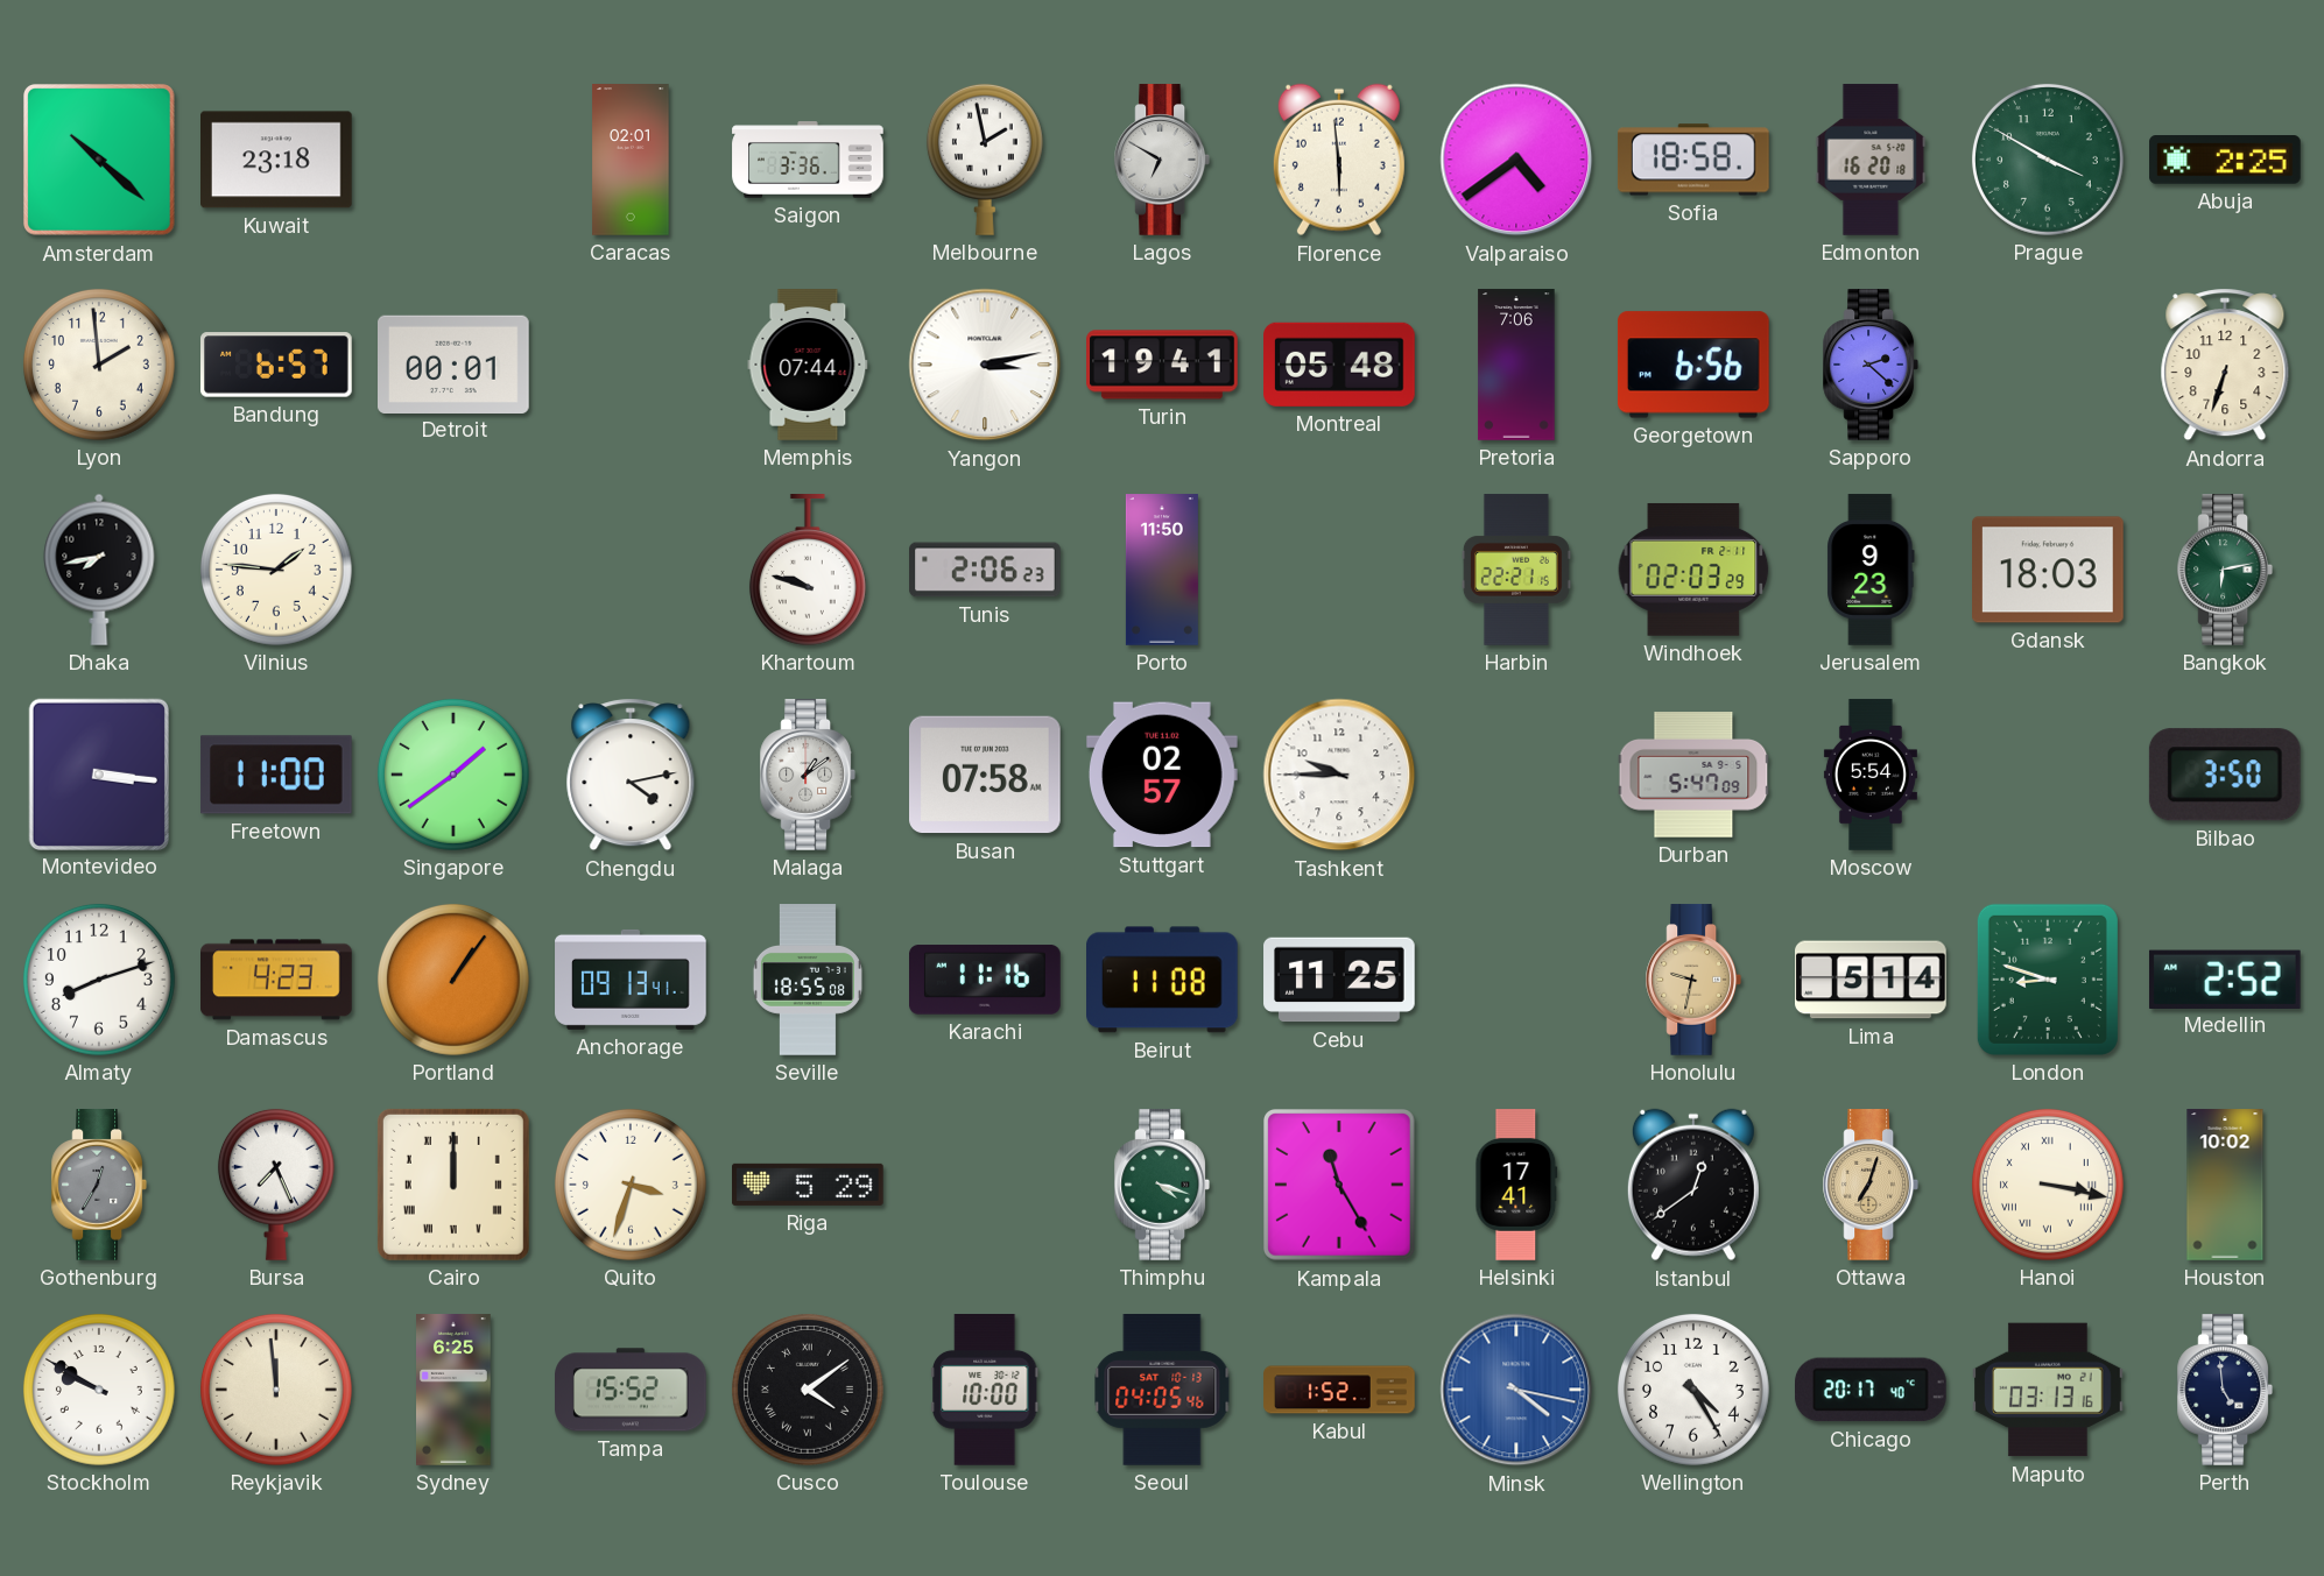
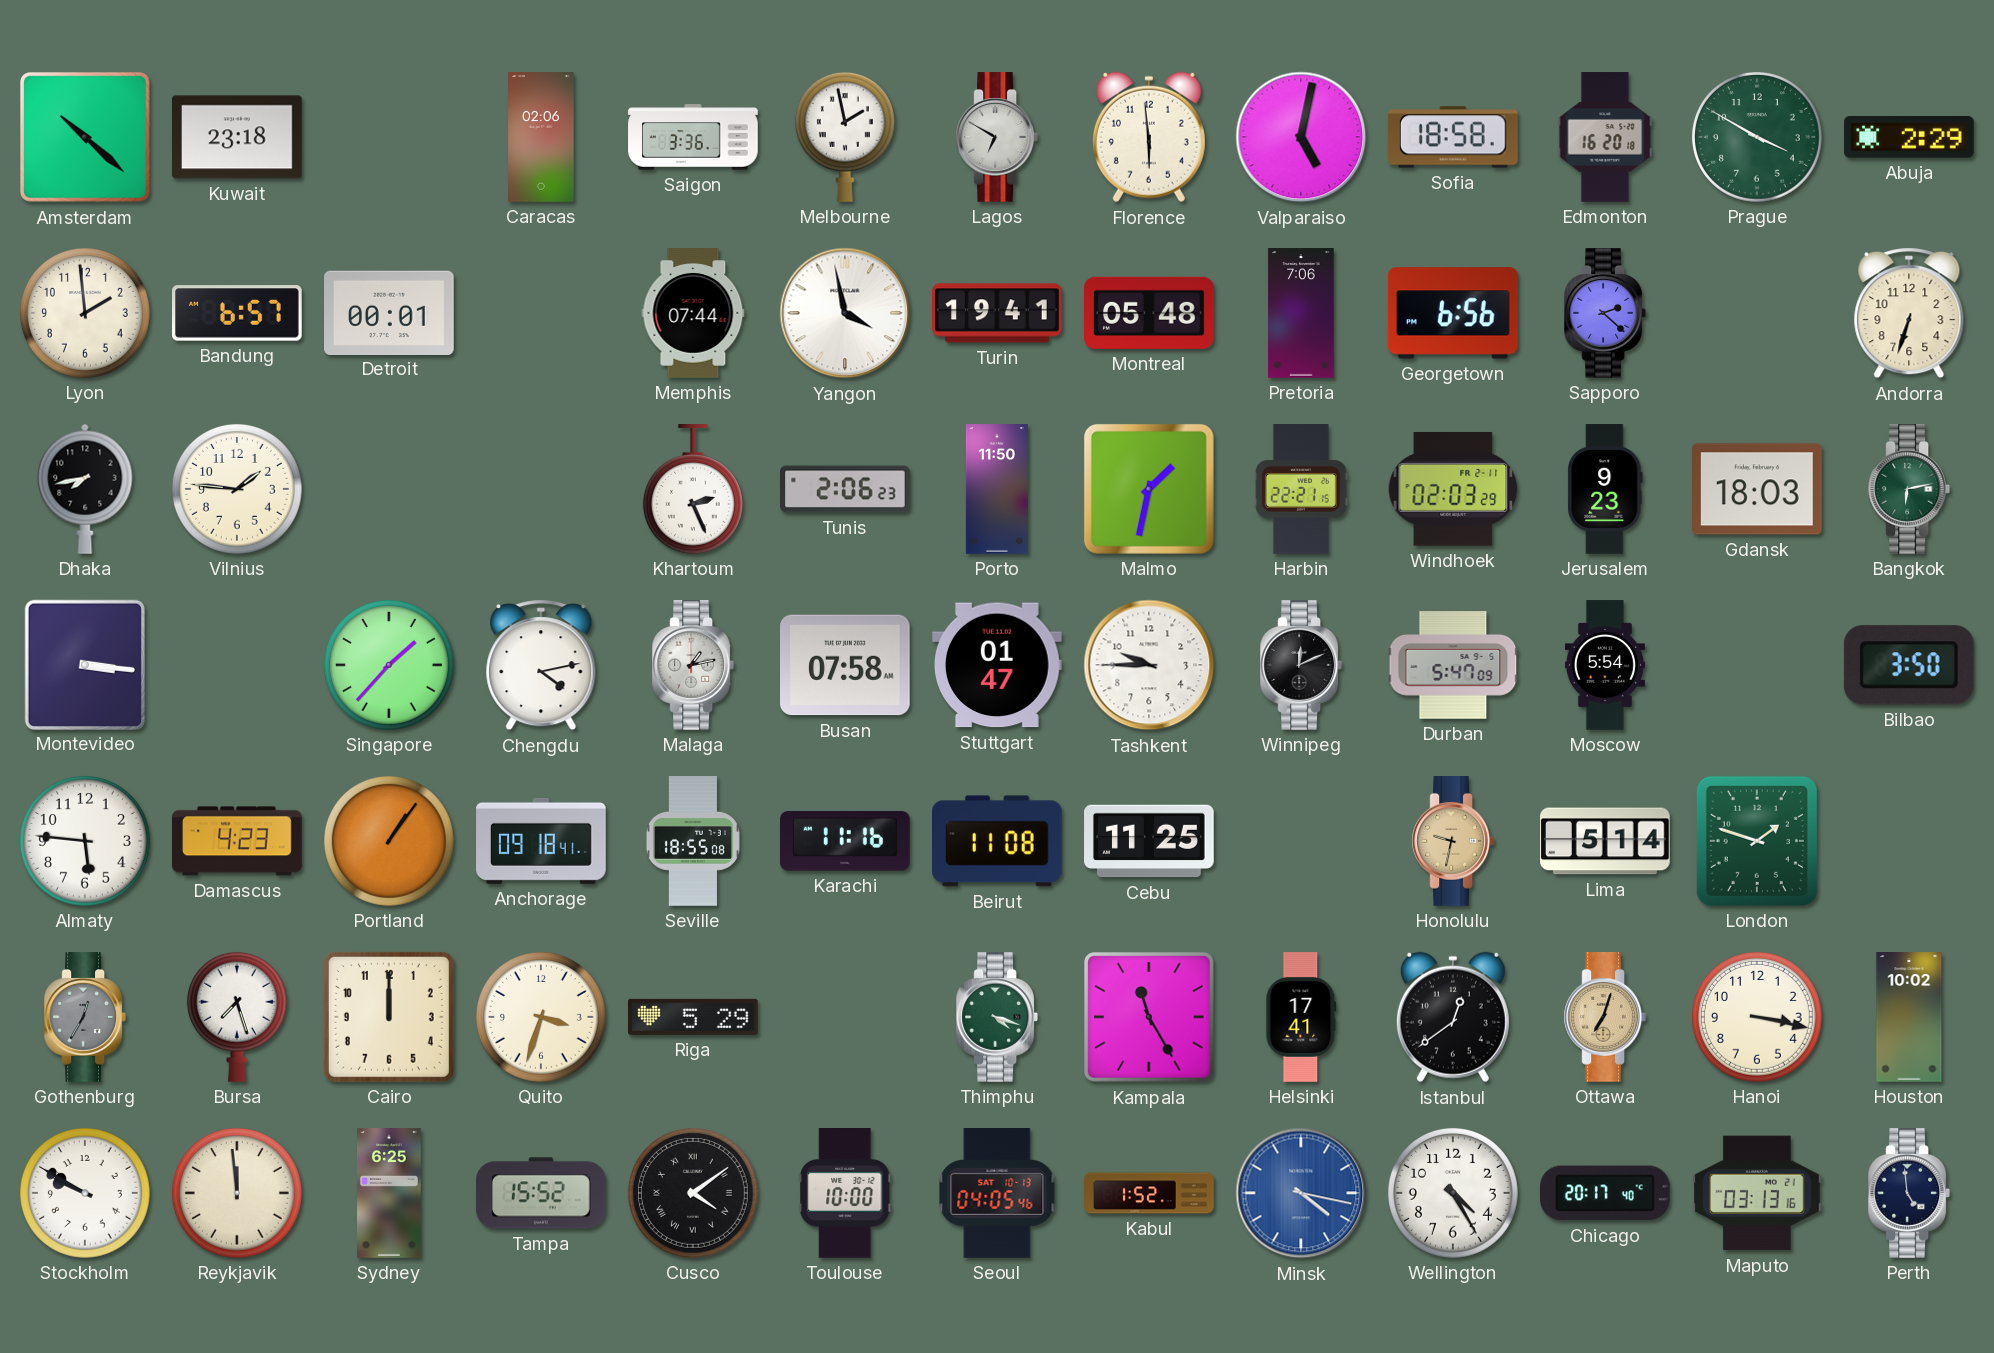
Caracas: 02:01 -> 02:06
Valparaiso: 4:39 -> 5:02
Abuja: 2:25 -> 2:29
Yangon: 3:13 -> 3:58
Khartoum: 9:48 -> 2:26
Malmo: none -> 1:32
Freetown: 11:00 -> none
Singapore: 1:39 -> 1:37
Malaga: 1:09 -> 1:13
Stuttgart: 02:57 -> 01:47
Winnipeg: none -> 12:11
Almaty: 8:12 -> 5:46
Anchorage: 09:13 -> 09:18
London: 8:48 -> 1:48
Medellin: 2:52 -> none
Bursa: 7:26 -> 7:27
Cairo numerals: Roman -> Arabic
Hanoi numerals: Roman -> Arabic
